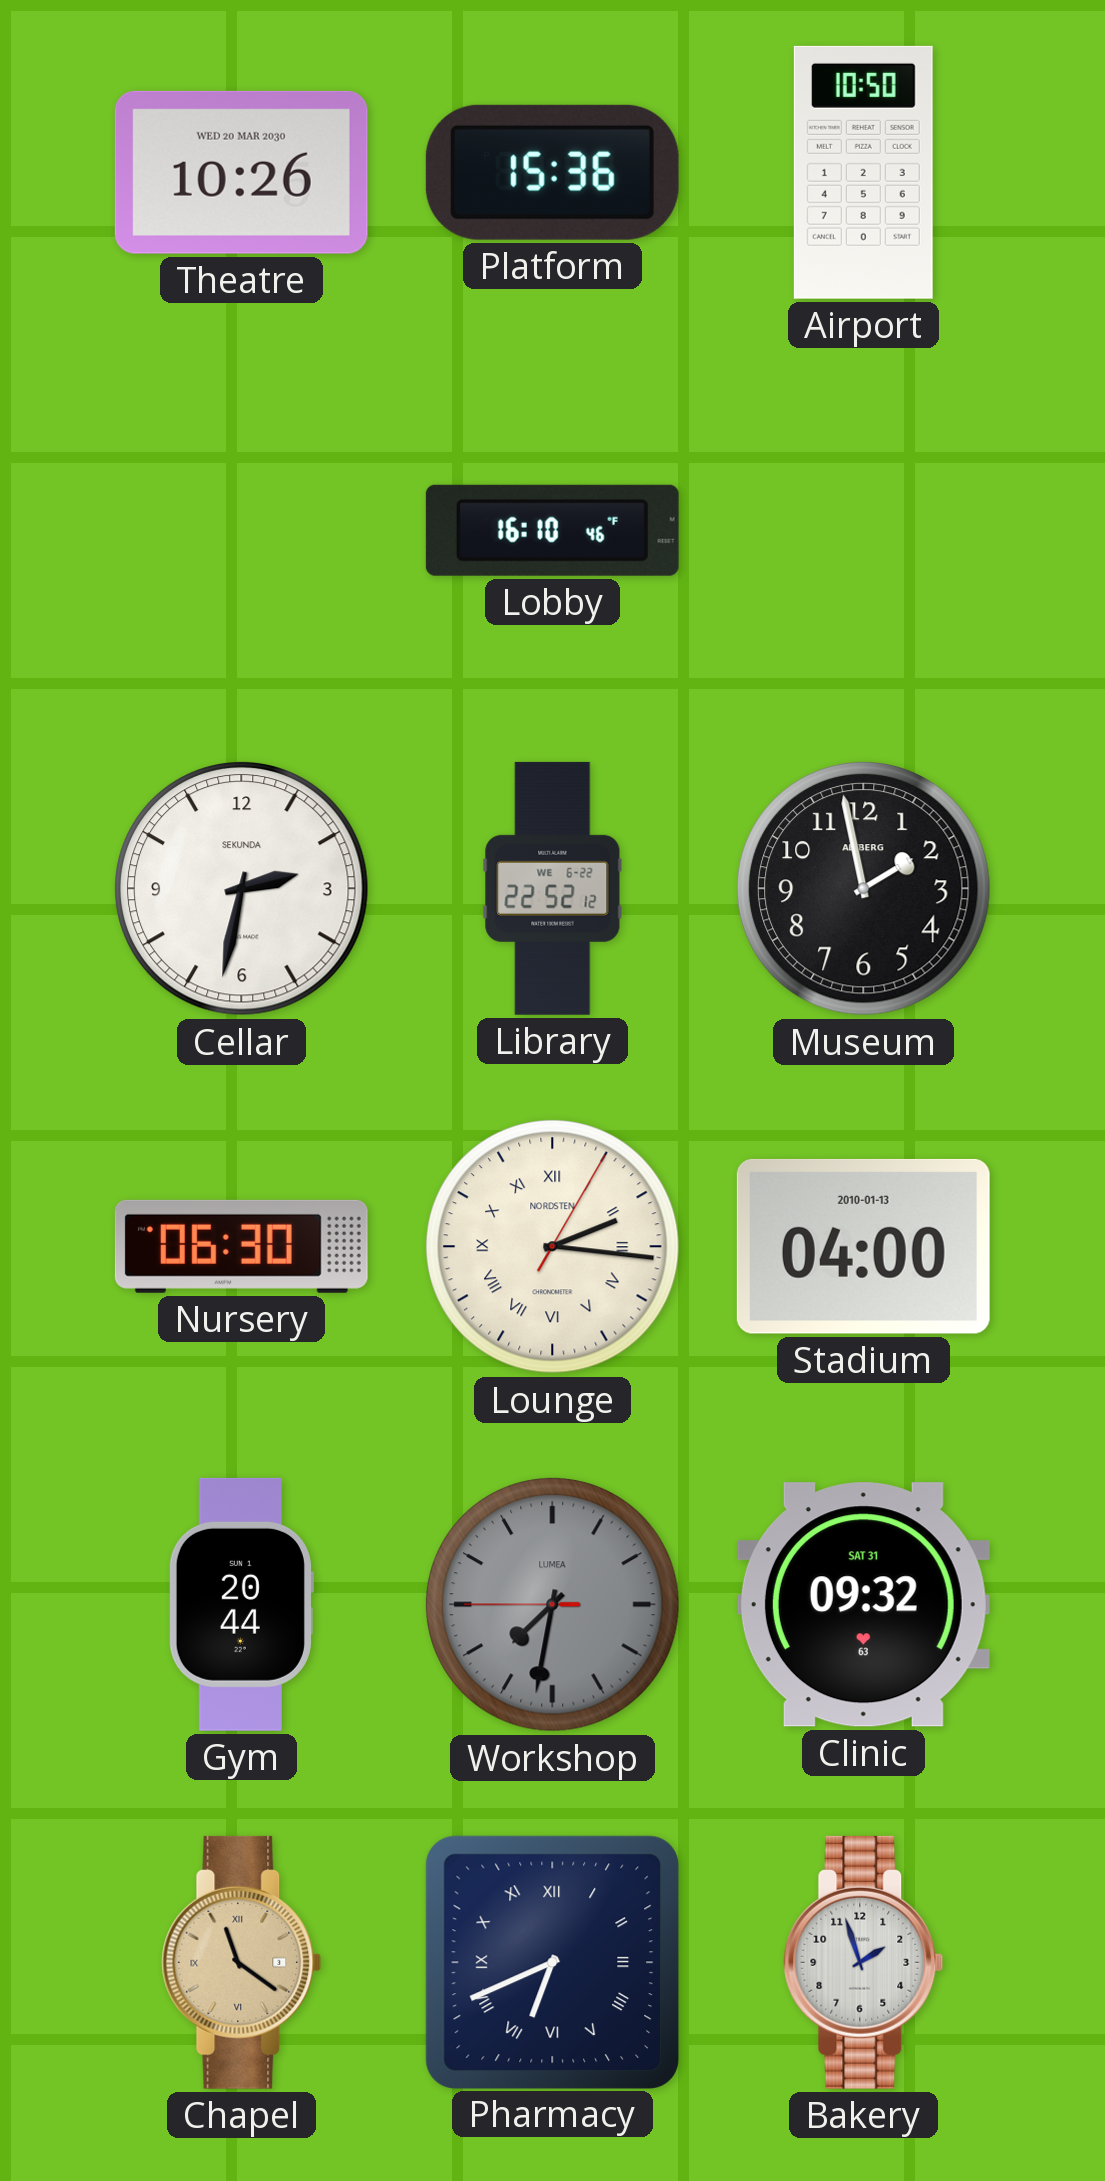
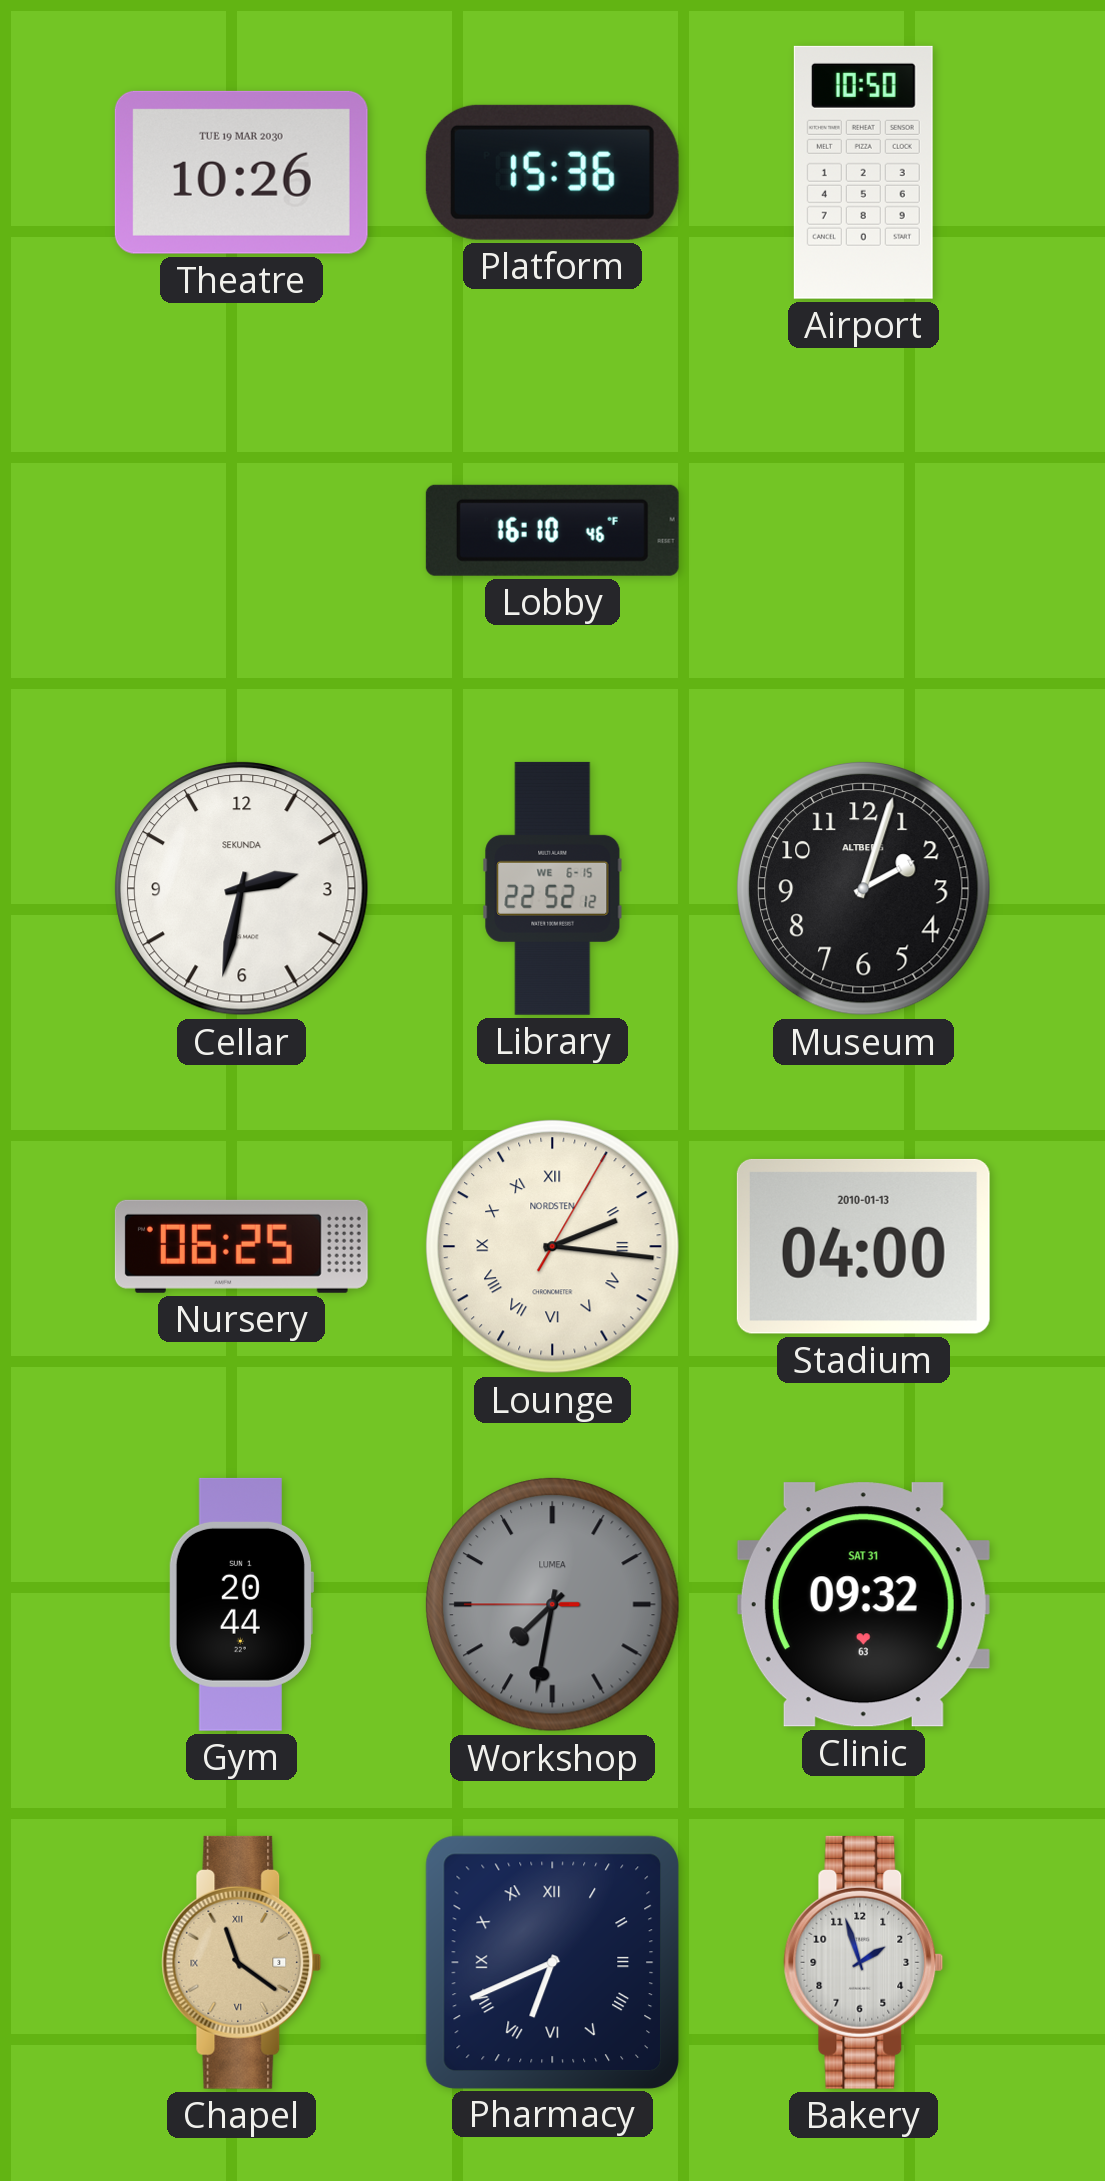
Theatre date: WED 20 MAR 2030 -> TUE 19 MAR 2030
Library date: WE 6-22 -> WE 6-15
Museum: 1:58 -> 2:03
Nursery: 06:30 -> 06:25
